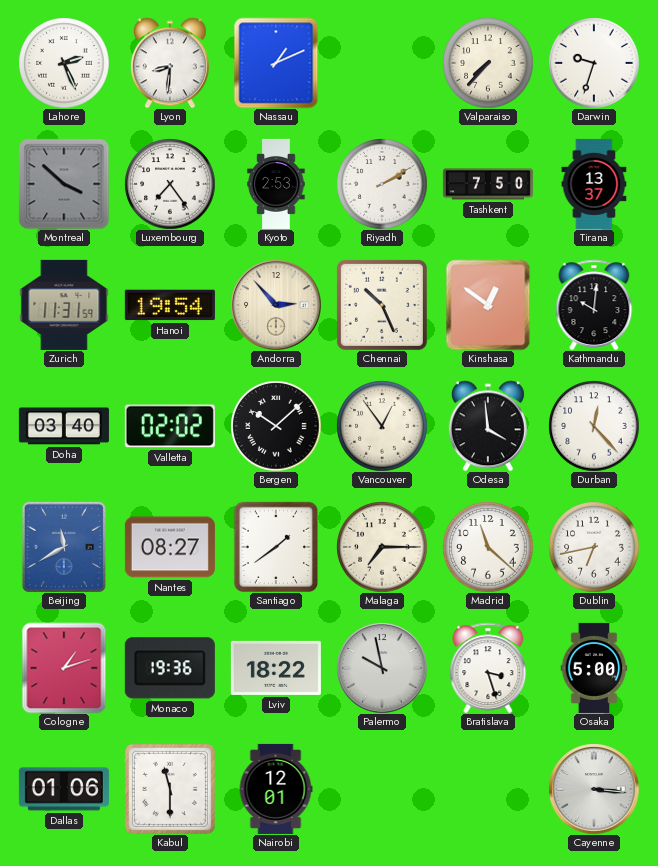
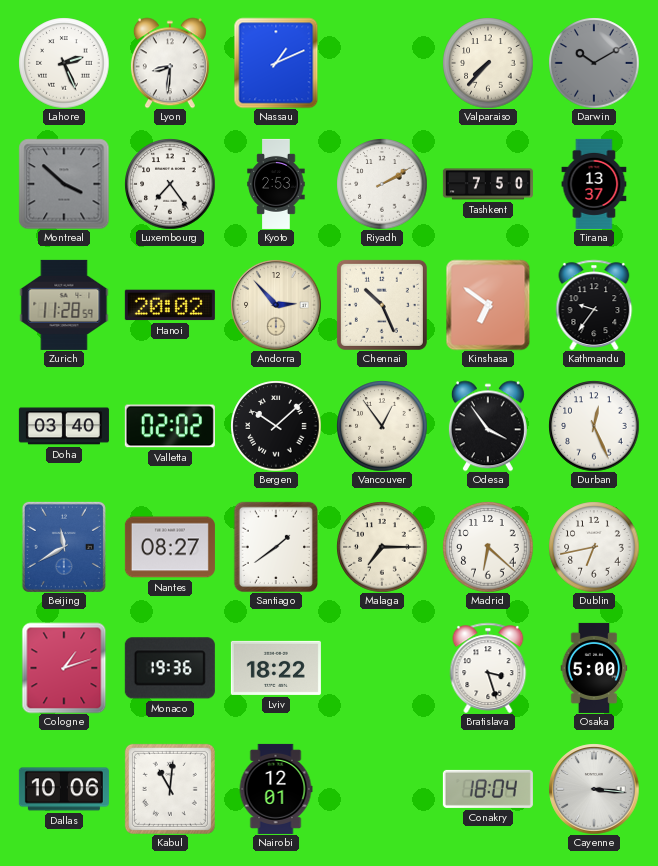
Darwin: 9:33 -> 10:10
Darwin dial: white -> grey
Zurich: 11:31 -> 11:28
Hanoi: 19:54 -> 20:02
Kinshasa: 12:51 -> 6:51
Kathmandu: 10:01 -> 9:36
Odesa: 3:59 -> 3:54
Durban: 12:23 -> 12:26
Madrid: 11:22 -> 6:22
Palermo: 9:58 -> none
Dallas: 01:06 -> 10:06
Kabul: 11:30 -> 11:01
Conakry: none -> 18:04
